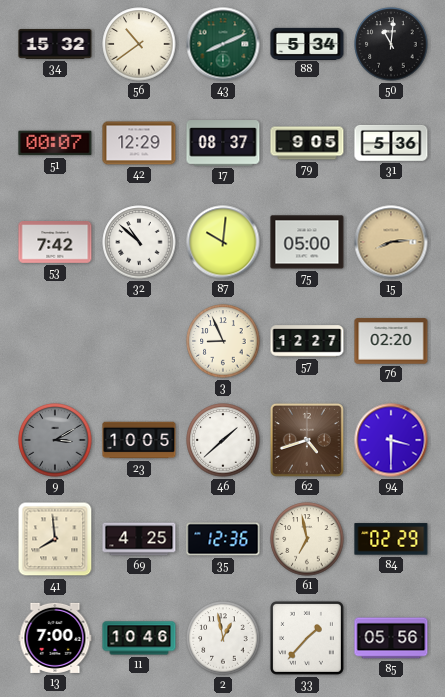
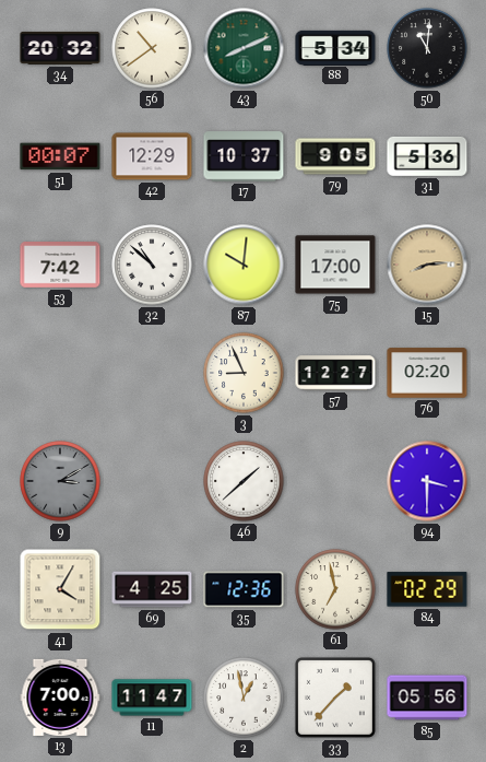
34: 15:32 -> 20:32
17: 08:37 -> 10:37
75: 05:00 -> 17:00
23: 10:05 -> none
62: 4:42 -> none
41: 7:59 -> 4:05
11: 10:46 -> 11:47
